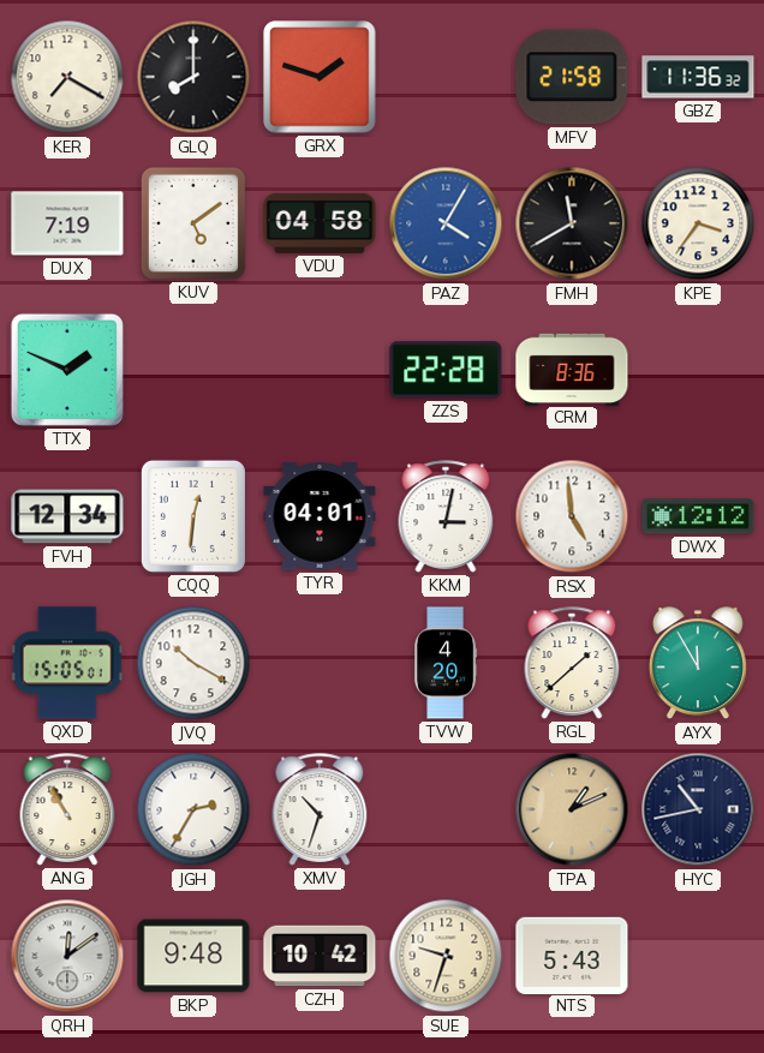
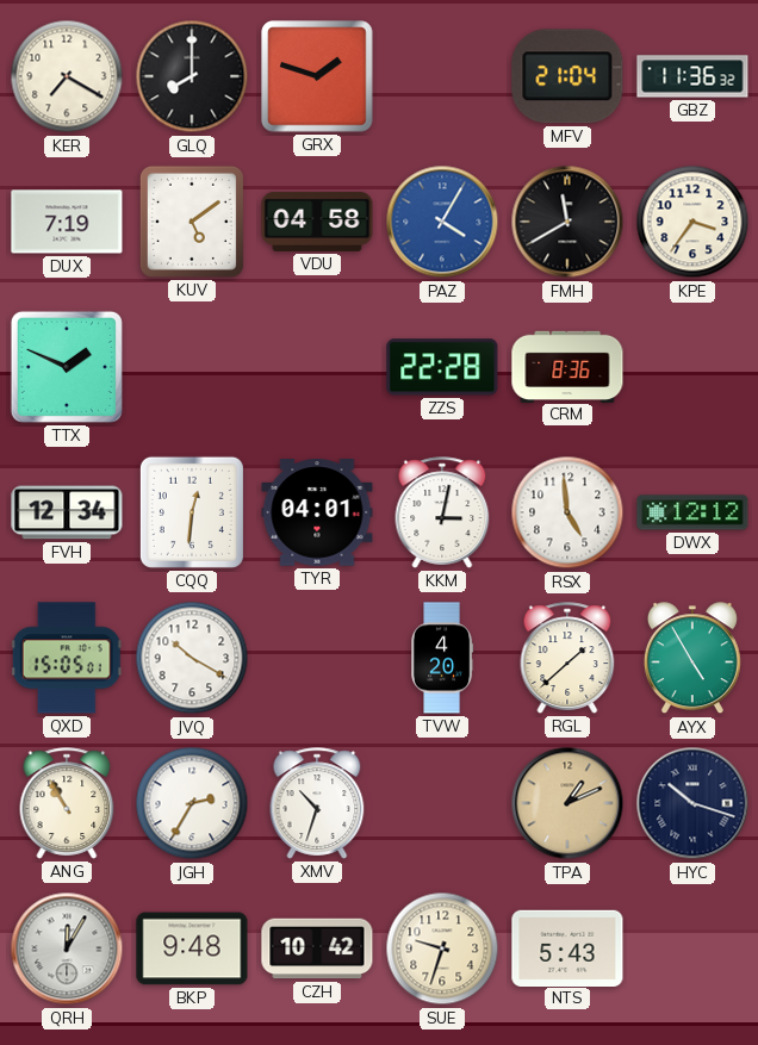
MFV: 21:58 -> 21:04
AYX: 11:55 -> 4:55
HYC: 10:43 -> 10:18
QRH: 12:09 -> 12:05
